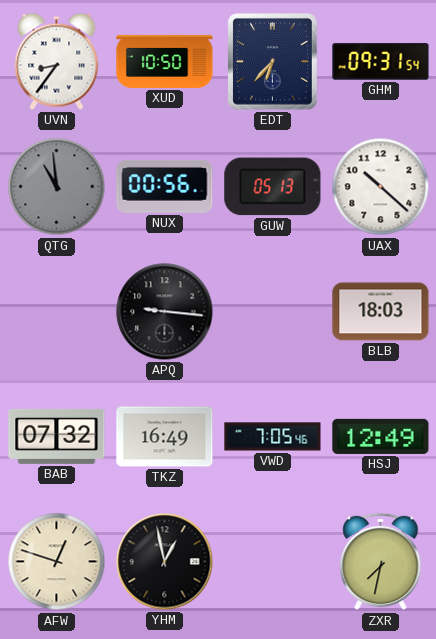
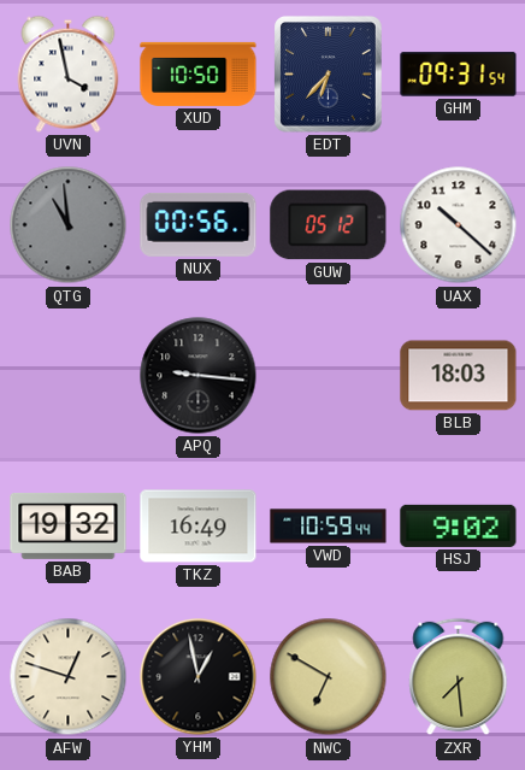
UVN: 8:36 -> 3:58
GUW: 05:13 -> 05:12
BAB: 07:32 -> 19:32
VWD: 7:05 -> 10:59
HSJ: 12:49 -> 9:02
NWC: none -> 6:50
ZXR: 7:32 -> 7:29
